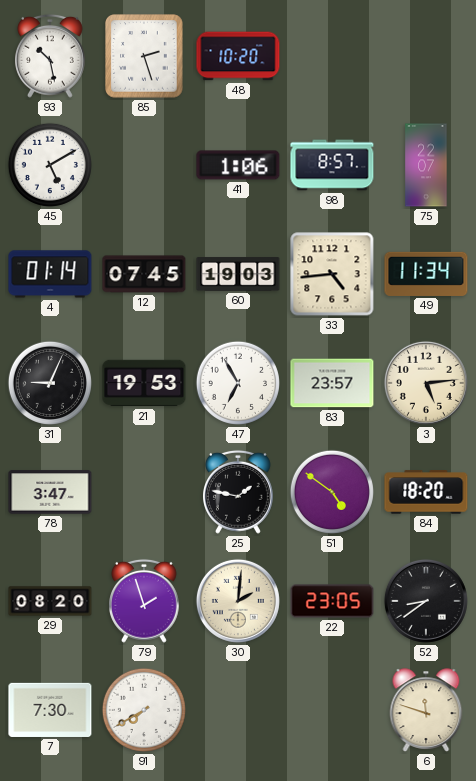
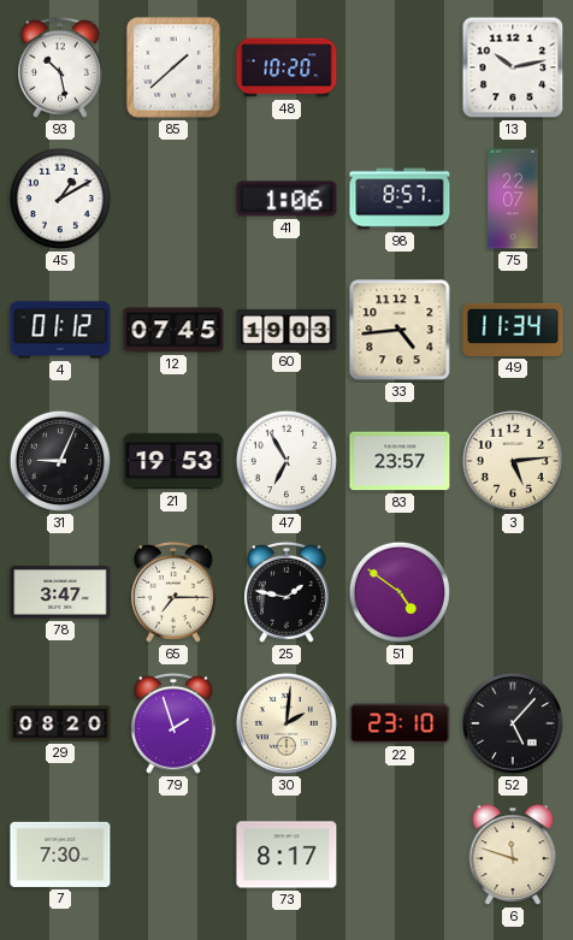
85: 2:27 -> 1:38
13: none -> 10:13
45: 5:10 -> 1:10
4: 01:14 -> 01:12
65: none -> 7:15
84: 18:20 -> none
22: 23:05 -> 23:10
52: 8:39 -> 5:07
91: 7:40 -> none
73: none -> 8:17
